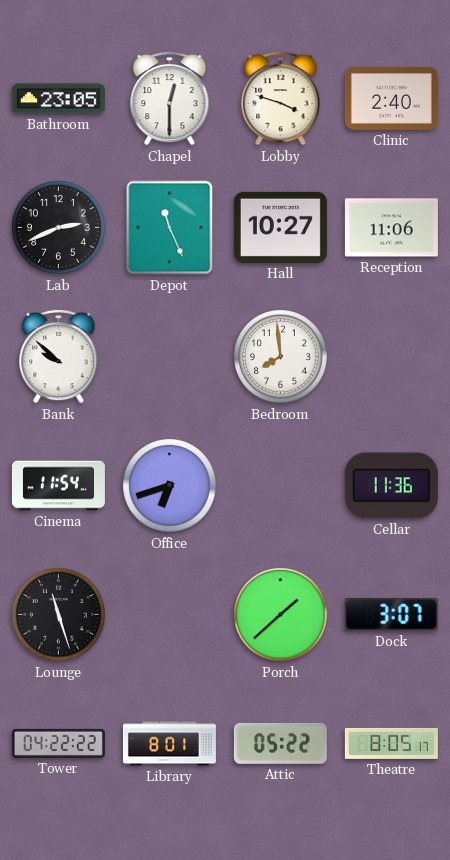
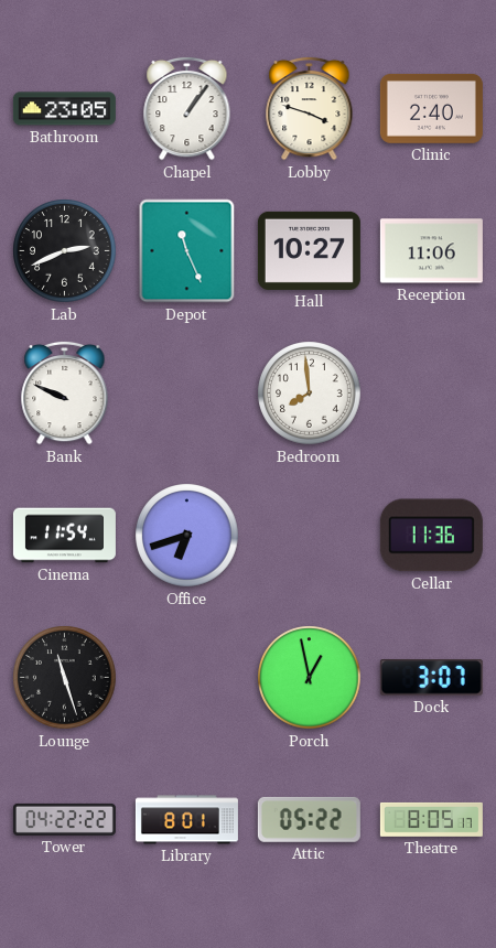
Chapel: 12:30 -> 1:06
Bank: 9:52 -> 9:49
Porch: 1:38 -> 12:58
